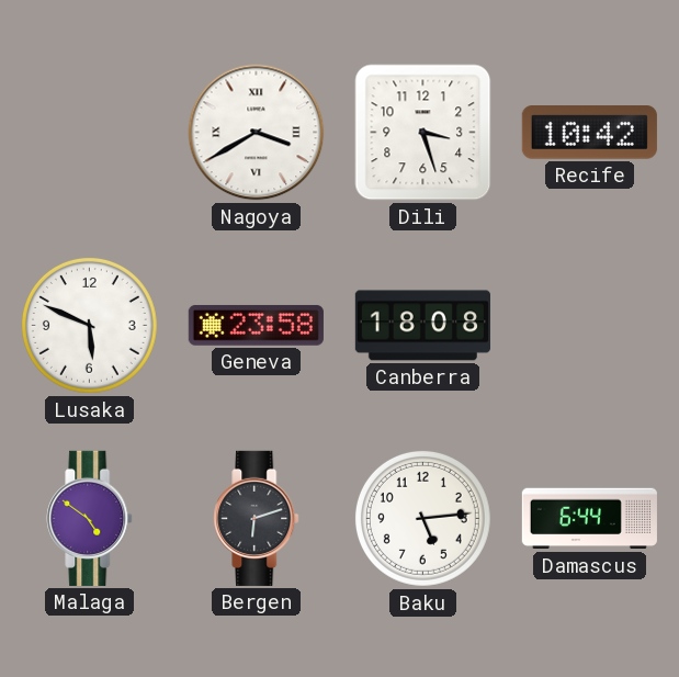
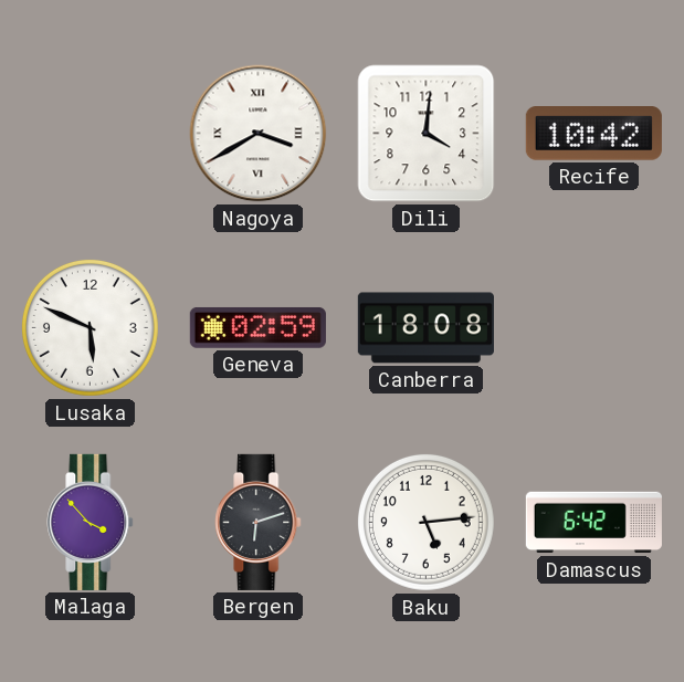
Dili: 3:27 -> 4:01
Geneva: 23:58 -> 02:59
Malaga: 4:51 -> 3:53
Damascus: 6:44 -> 6:42
